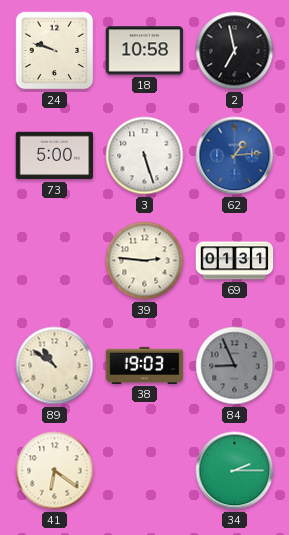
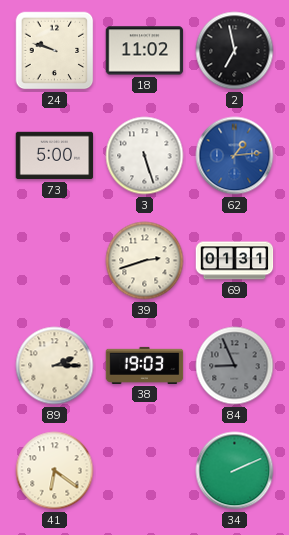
18: 10:58 -> 11:02
39: 2:46 -> 2:42
89: 10:51 -> 2:15
34: 2:15 -> 2:11
